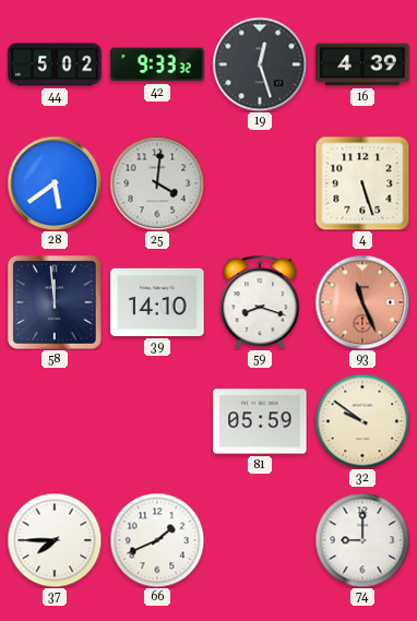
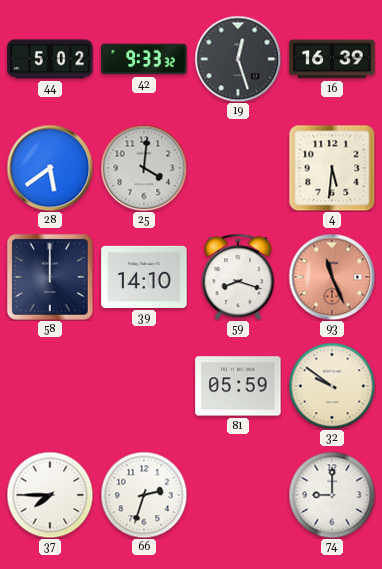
16: 4:39 -> 16:39
4: 5:27 -> 5:31
58: 11:59 -> 12:00
66: 1:41 -> 2:33
